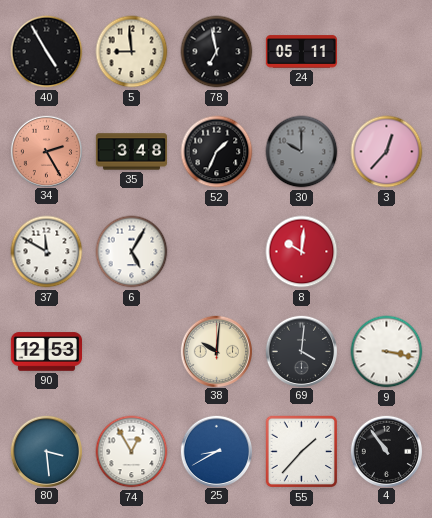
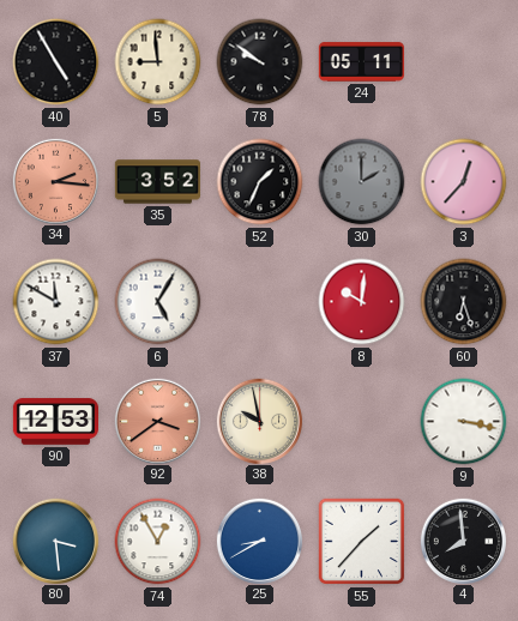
78: 6:58 -> 9:51
34: 2:25 -> 2:16
35: 3:48 -> 3:52
30: 10:00 -> 2:00
60: none -> 6:27
92: none -> 3:39
38: 10:01 -> 9:58
69: 4:01 -> none
4: 10:54 -> 7:59
